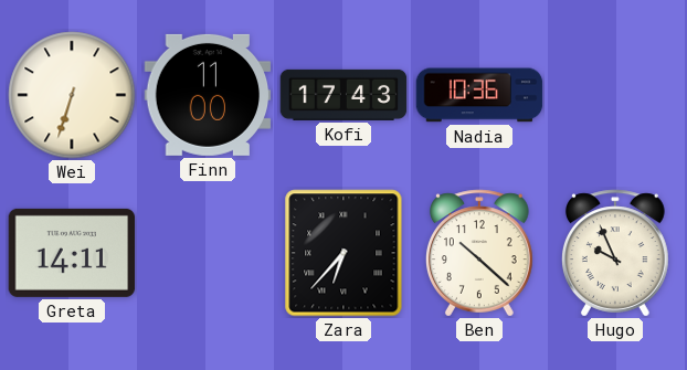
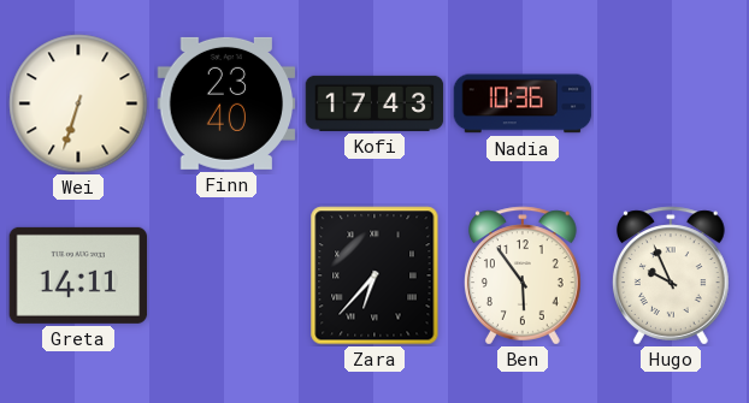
Finn: 11:00 -> 23:40
Ben: 10:22 -> 5:54
